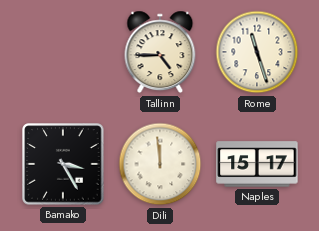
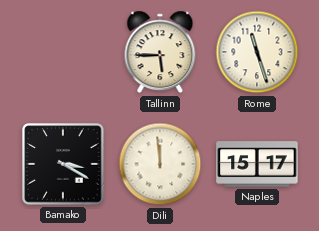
Tallinn: 4:45 -> 5:45
Bamako: 3:25 -> 3:20
